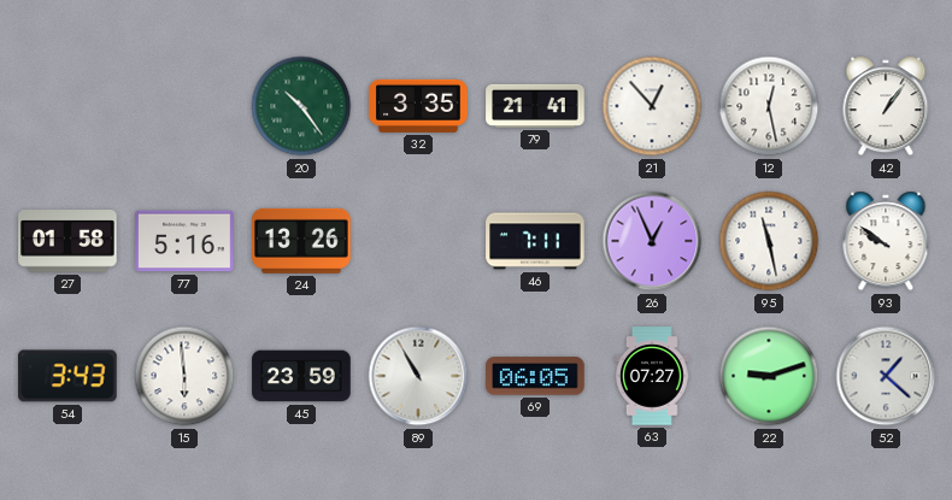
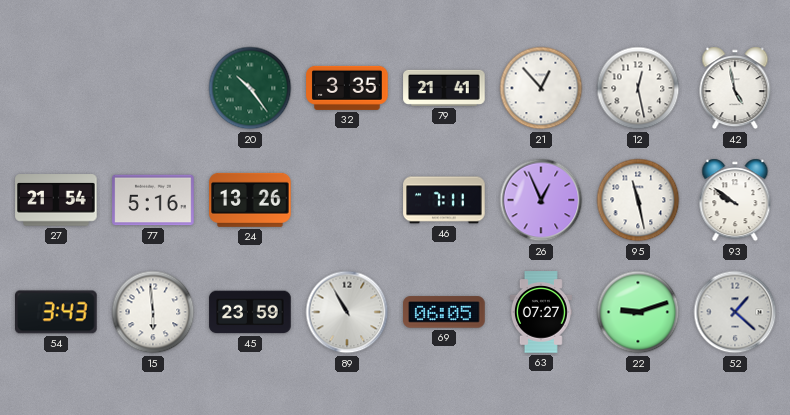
42: 1:06 -> 4:58
27: 01:58 -> 21:54
